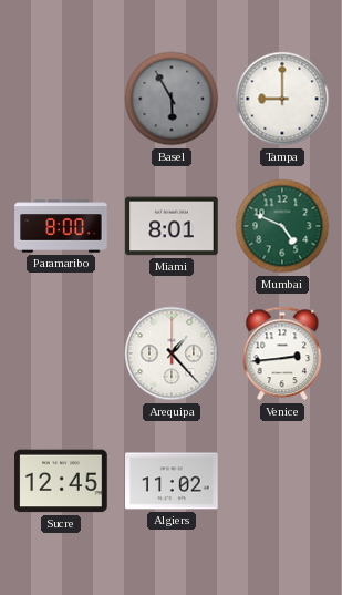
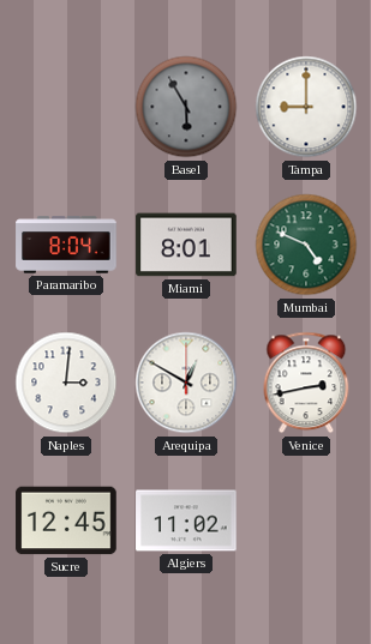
Paramaribo: 8:00 -> 8:04
Naples: none -> 3:01
Arequipa: 1:23 -> 12:50
Venice: 2:44 -> 2:43
